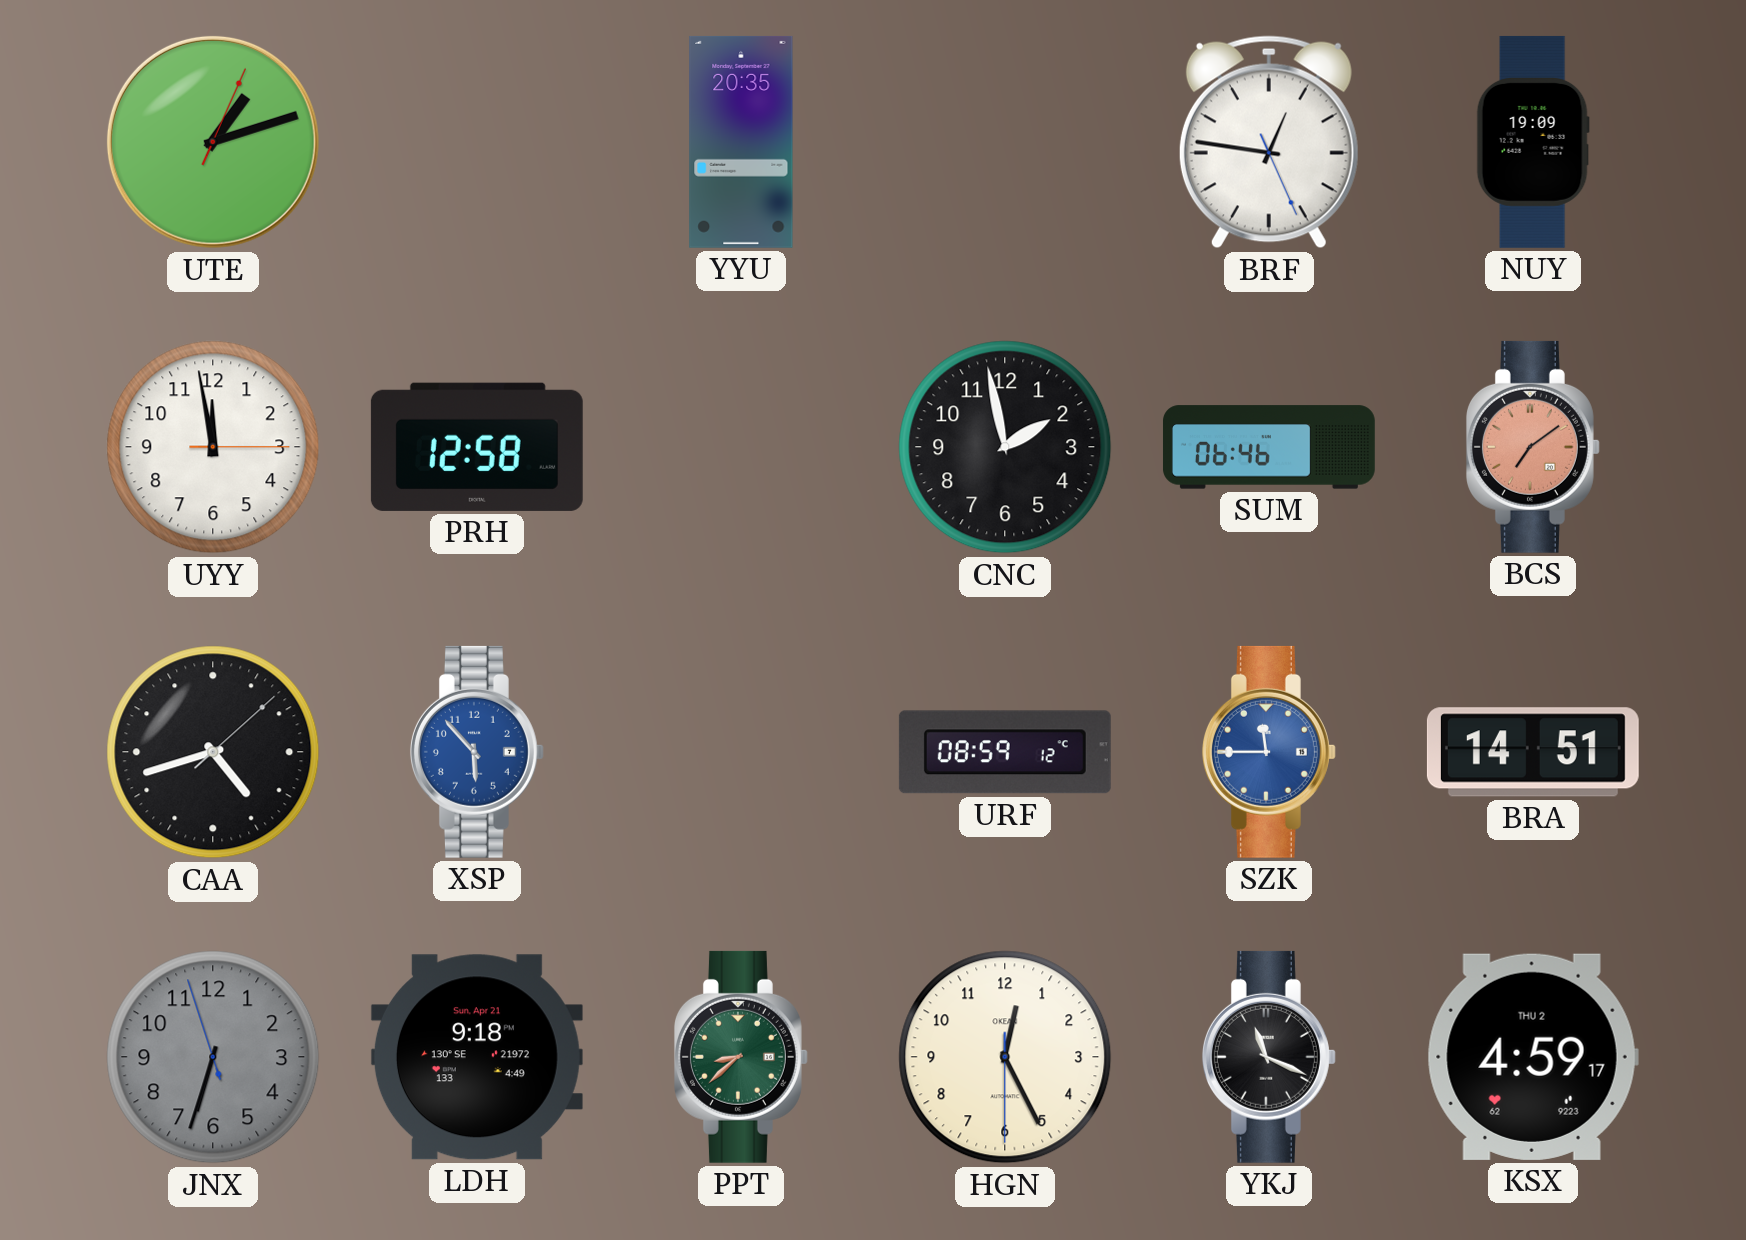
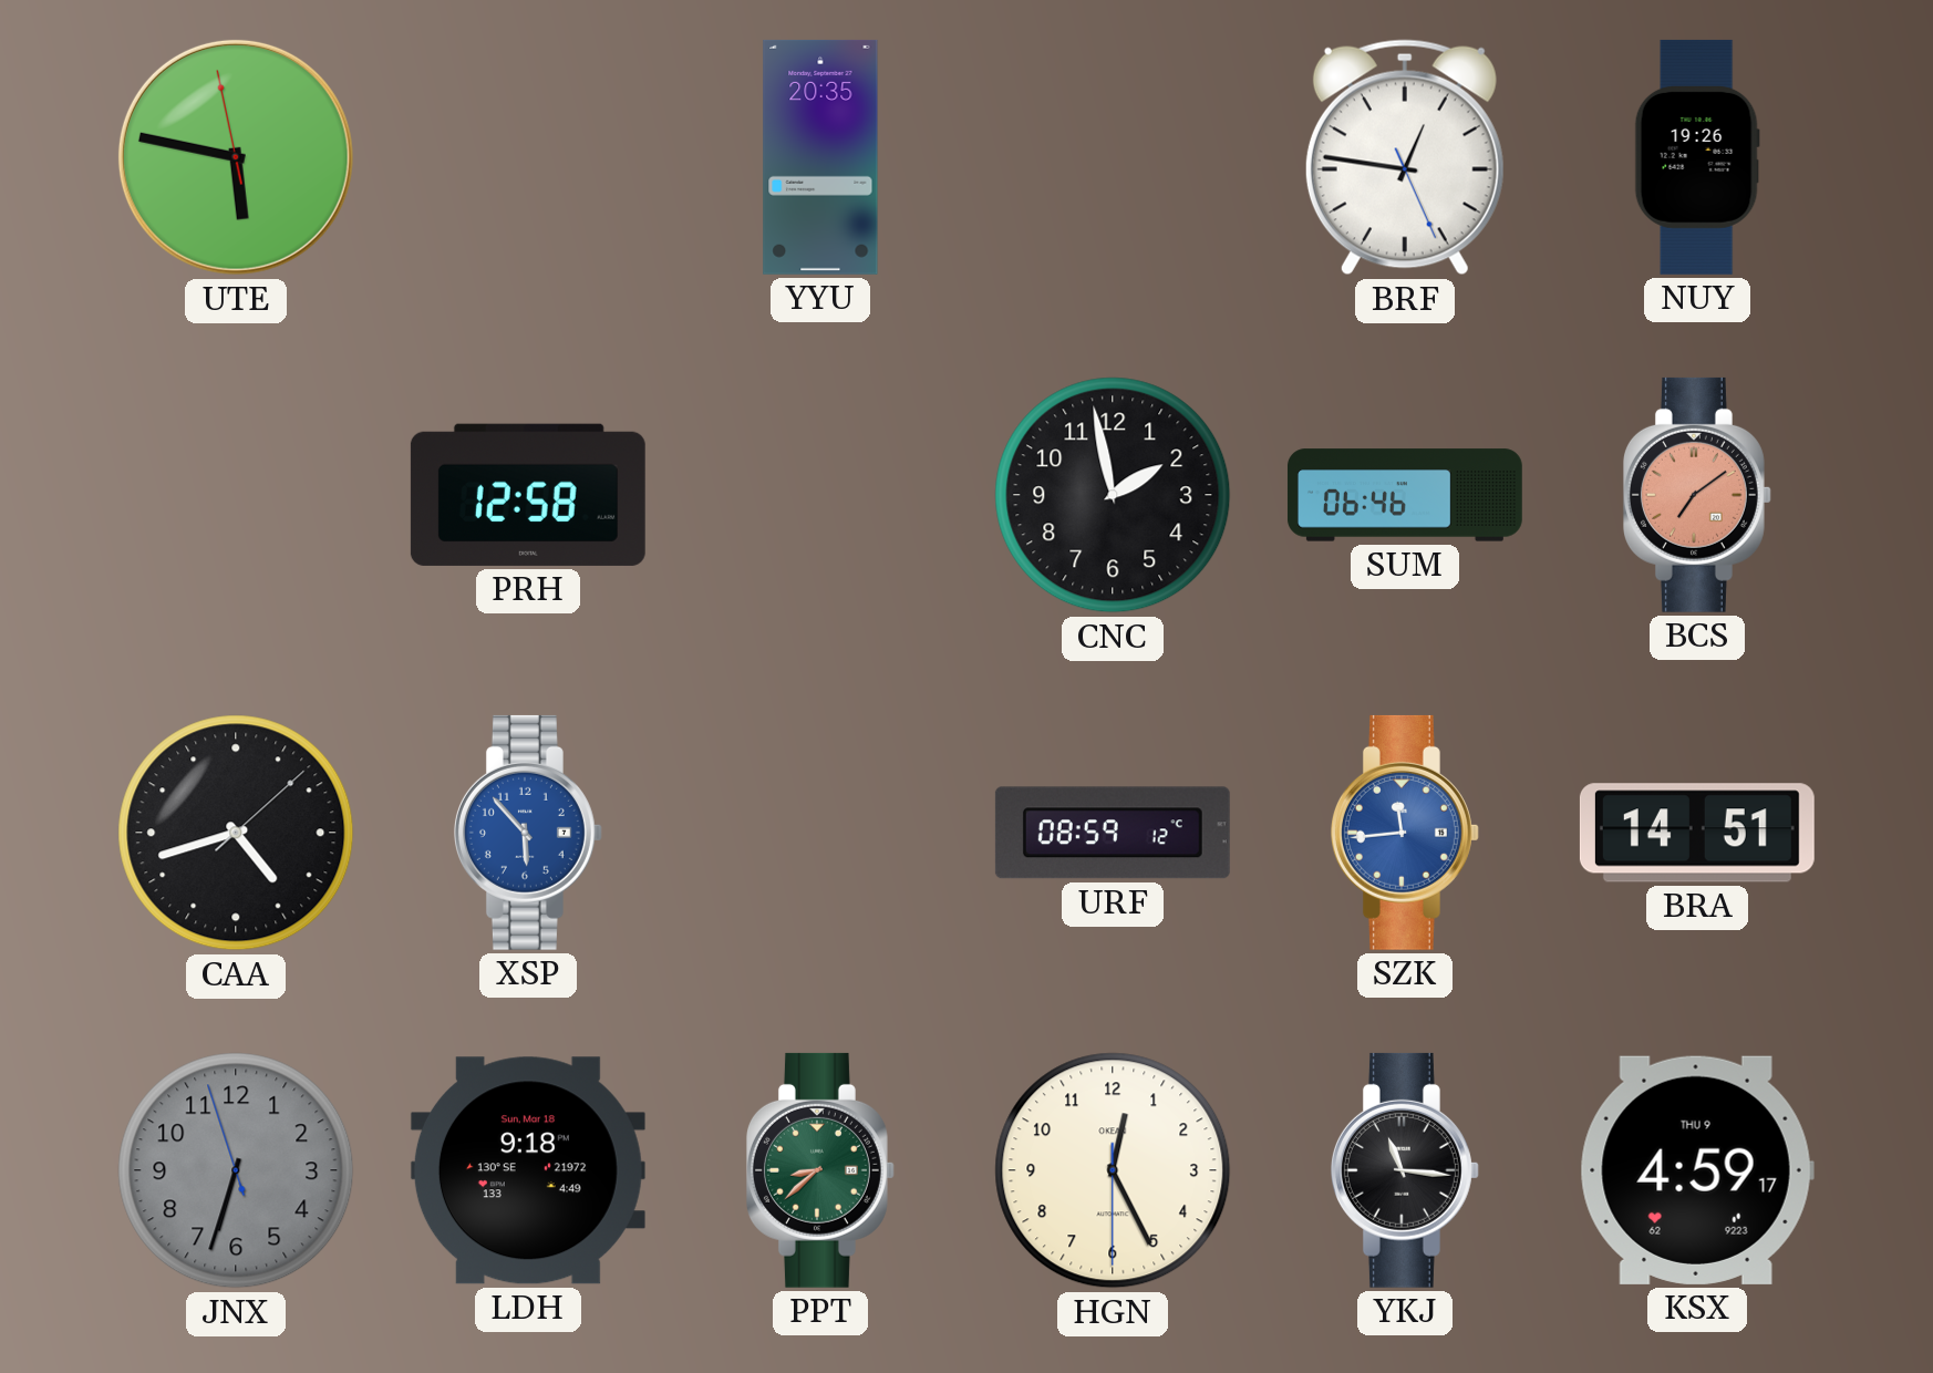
UTE: 1:12 -> 5:46
NUY: 19:09 -> 19:26
UYY: 11:58 -> none
SZK: 11:45 -> 11:44
LDH date: Sun, Apr 21 -> Sun, Mar 18
YKJ: 11:19 -> 11:16
KSX date: THU 2 -> THU 9
